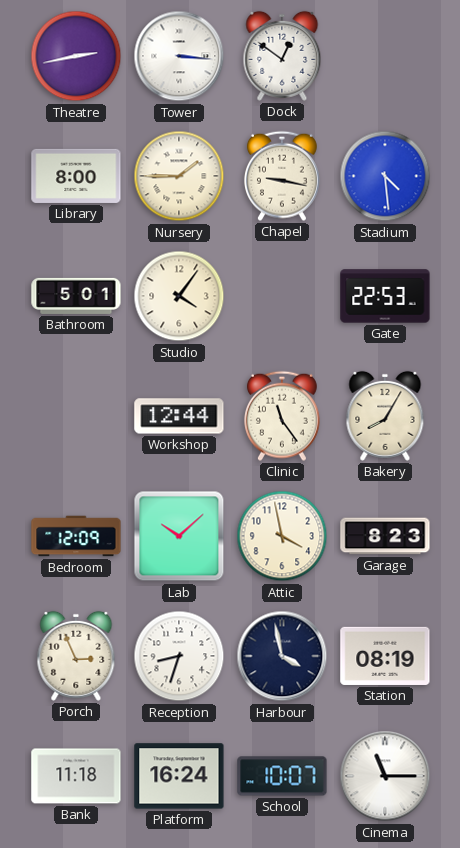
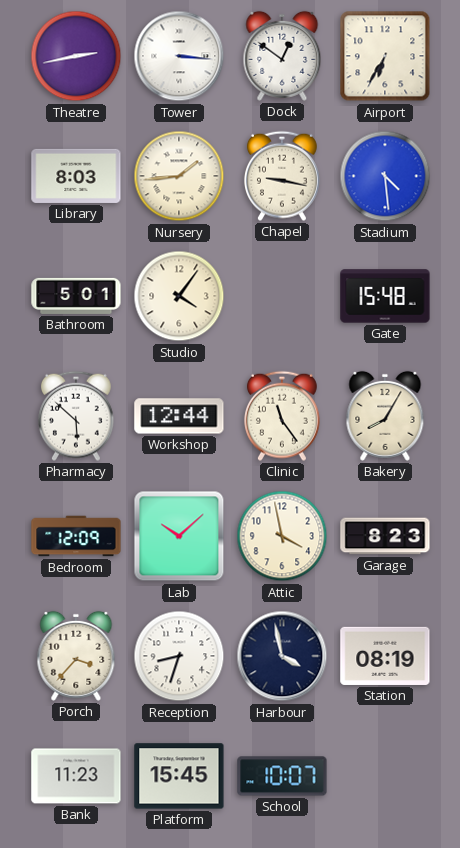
Airport: none -> 6:35
Library: 8:00 -> 8:03
Nursery: 1:45 -> 1:44
Gate: 22:53 -> 15:48
Pharmacy: none -> 5:52
Porch: 2:56 -> 3:37
Bank: 11:18 -> 11:23
Platform: 16:24 -> 15:45
Cinema: 11:15 -> none
